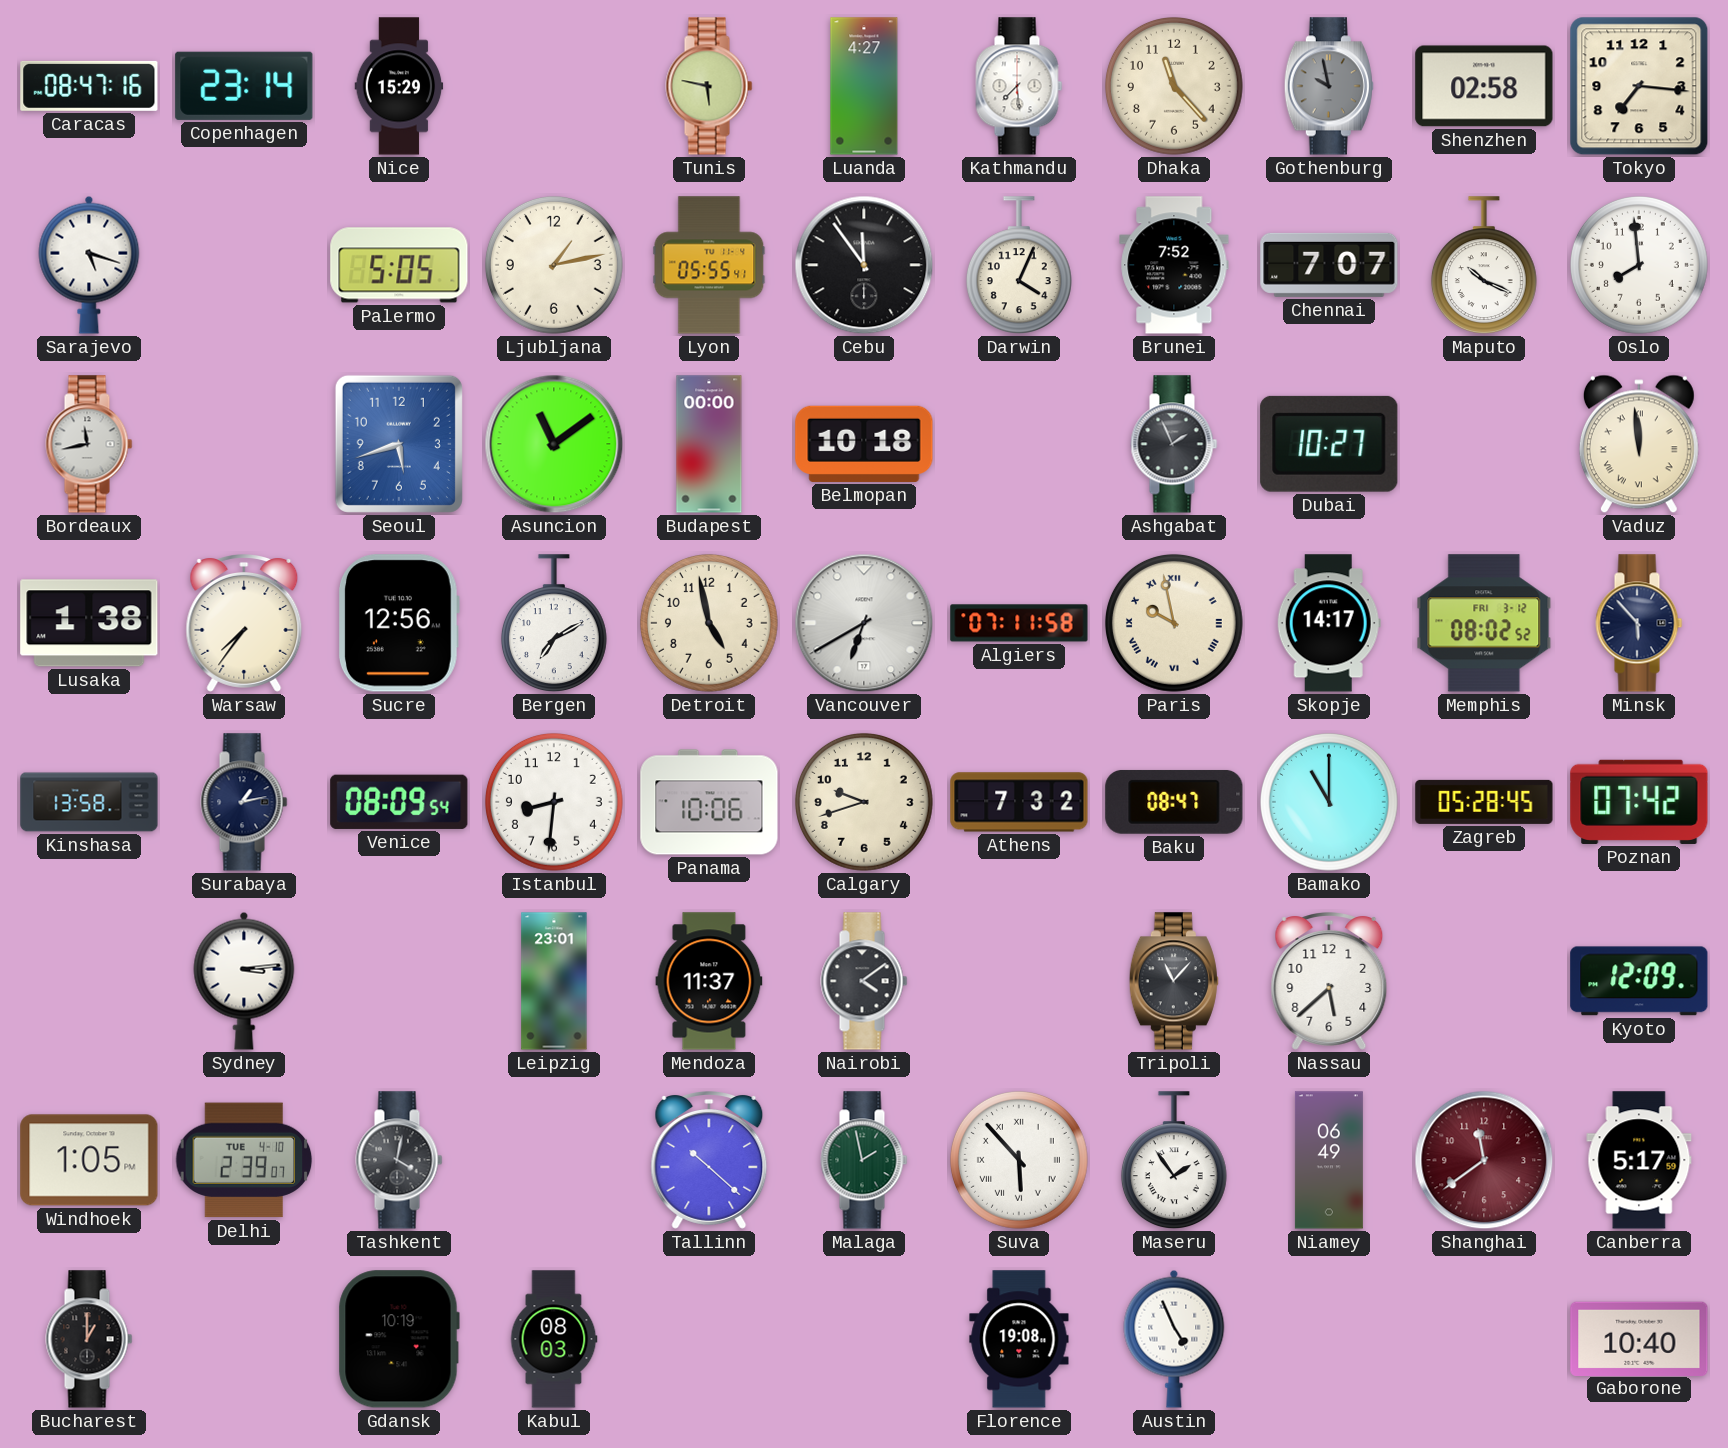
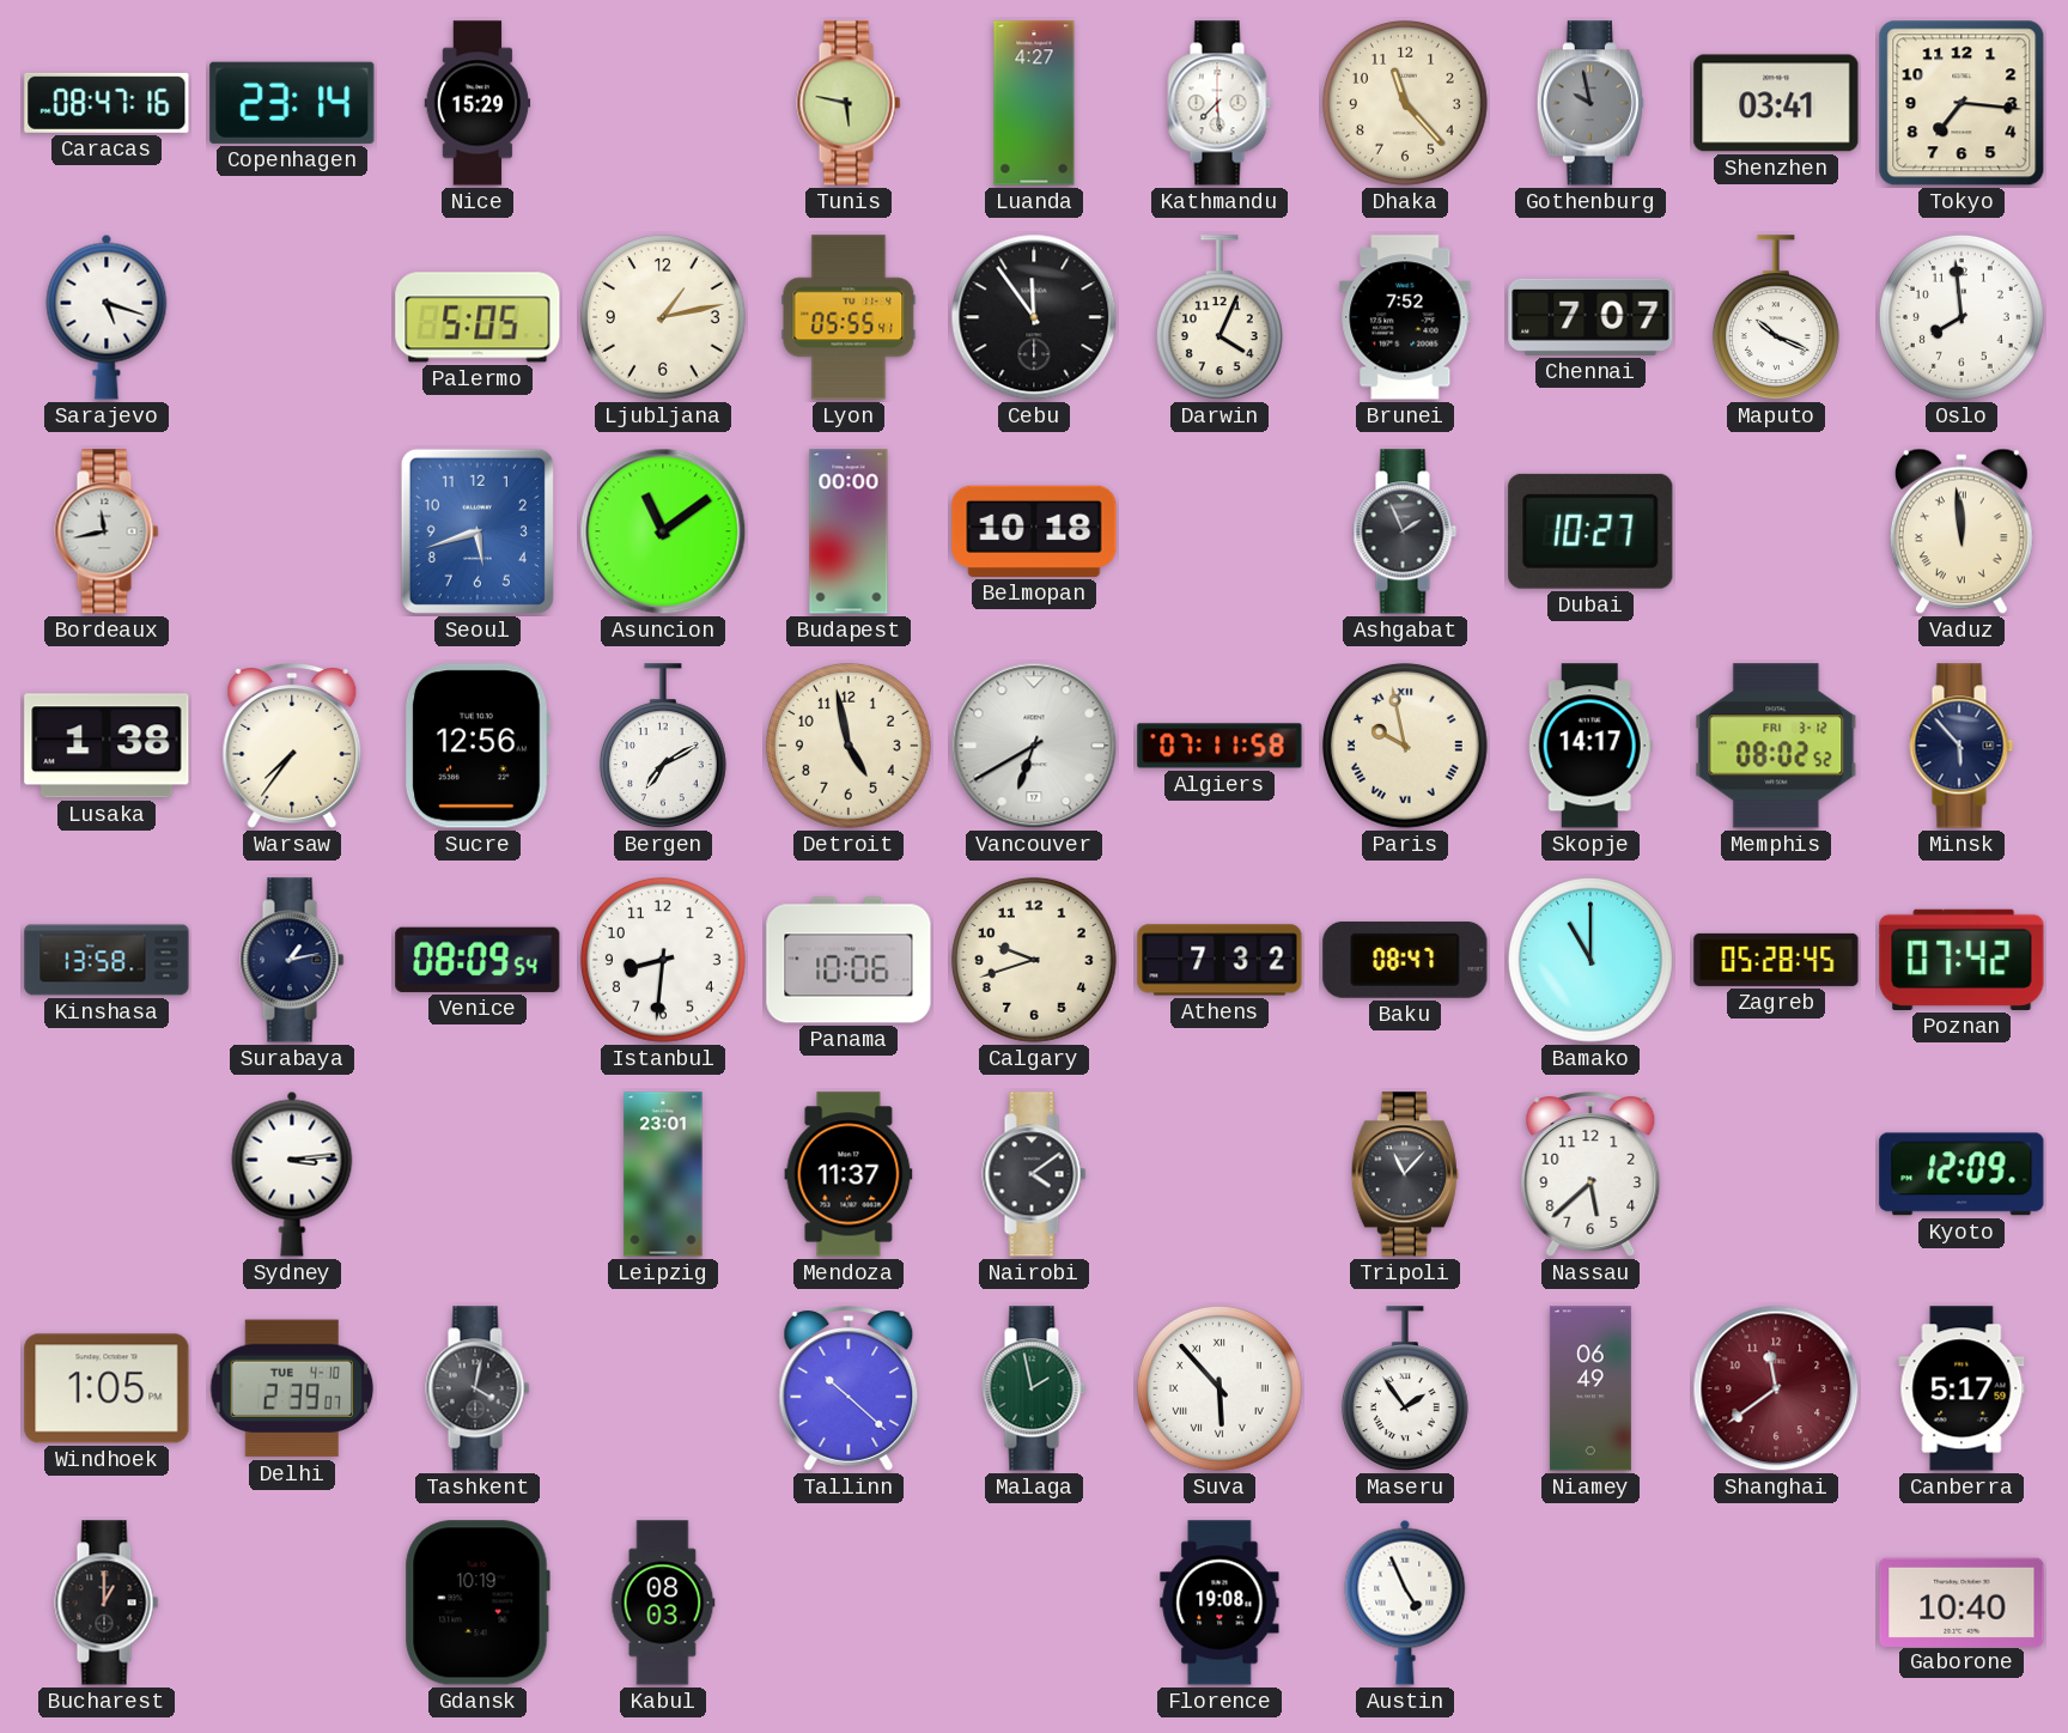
Shenzhen: 02:58 -> 03:41
